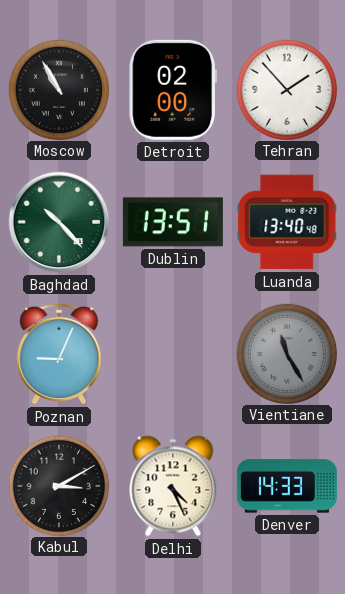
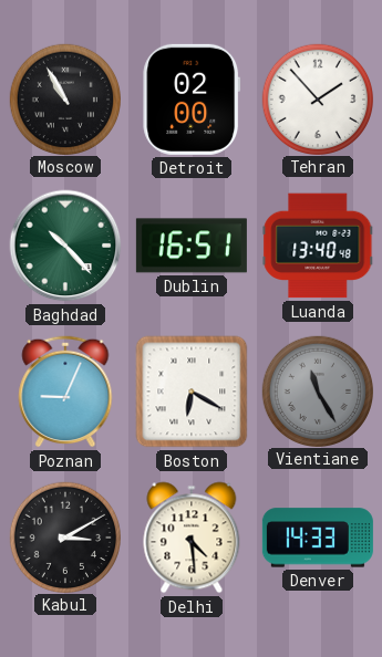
Dublin: 13:51 -> 16:51
Boston: none -> 6:20
Delhi: 4:26 -> 4:29
